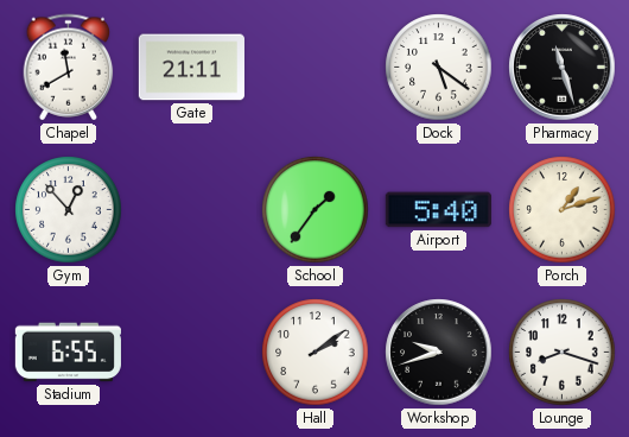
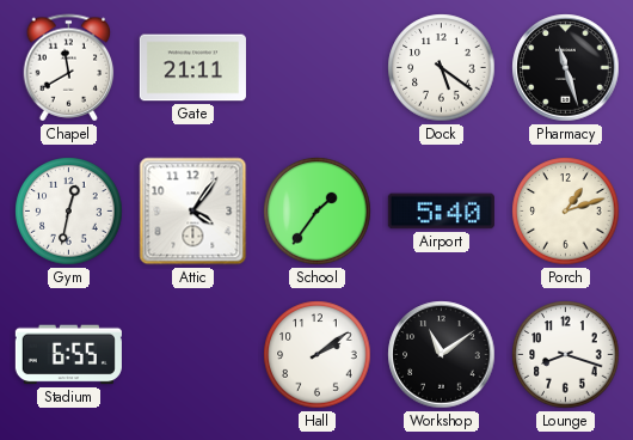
Gym: 12:53 -> 12:32
Attic: none -> 4:06
Workshop: 9:42 -> 11:09
